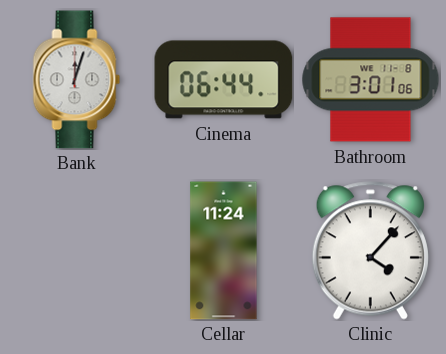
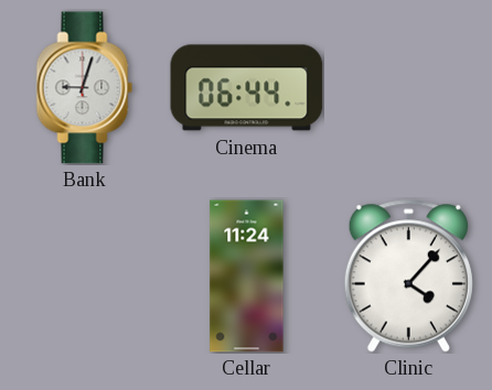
Bank: 12:03 -> 9:03
Bathroom: 3:01 -> none
